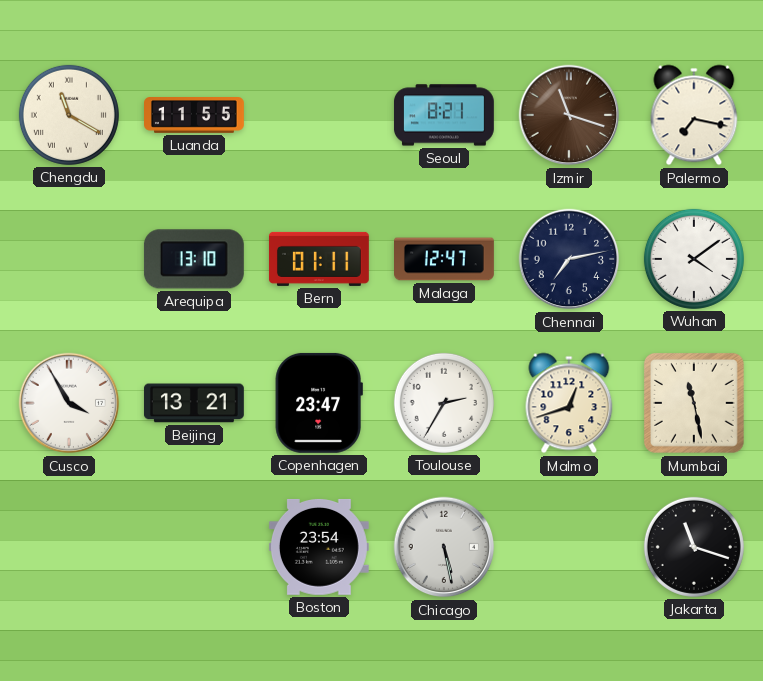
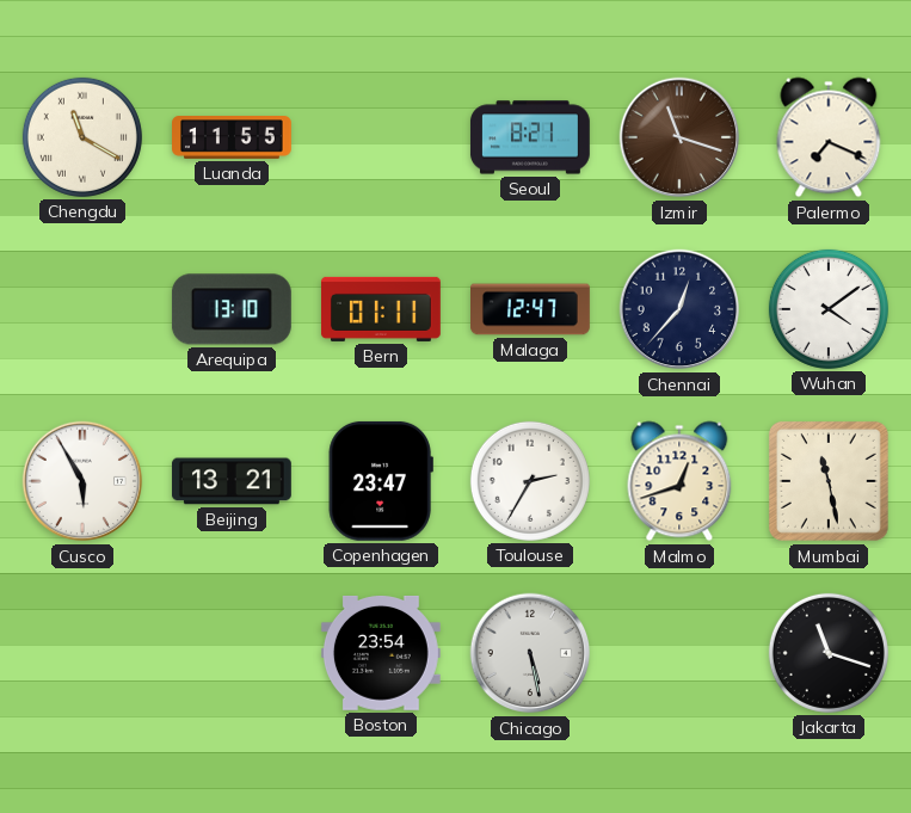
Palermo: 7:17 -> 7:19
Chennai: 7:13 -> 12:37
Cusco: 3:55 -> 5:55
